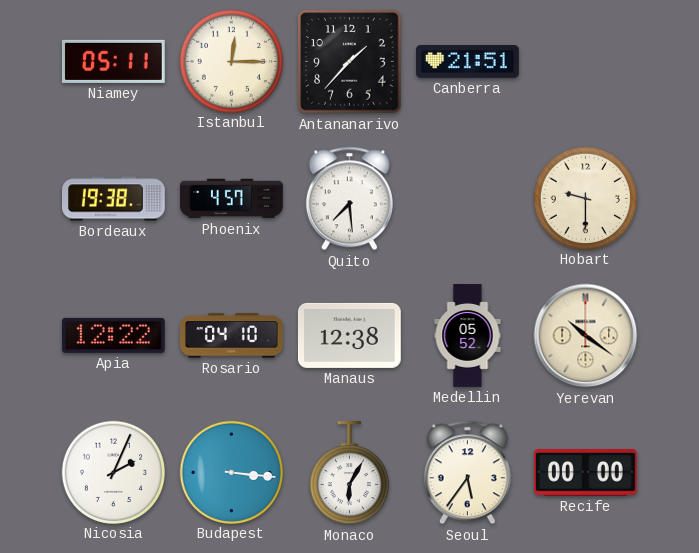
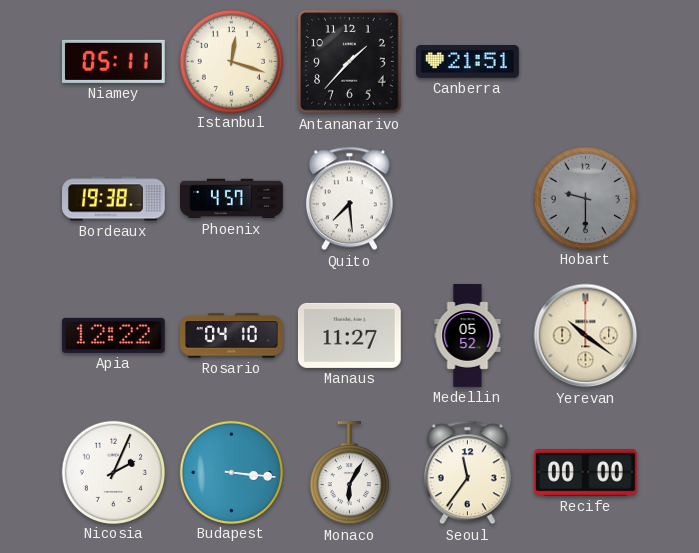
Istanbul: 12:15 -> 12:18
Hobart dial: cream -> grey
Manaus: 12:38 -> 11:27
Seoul: 5:36 -> 11:36
